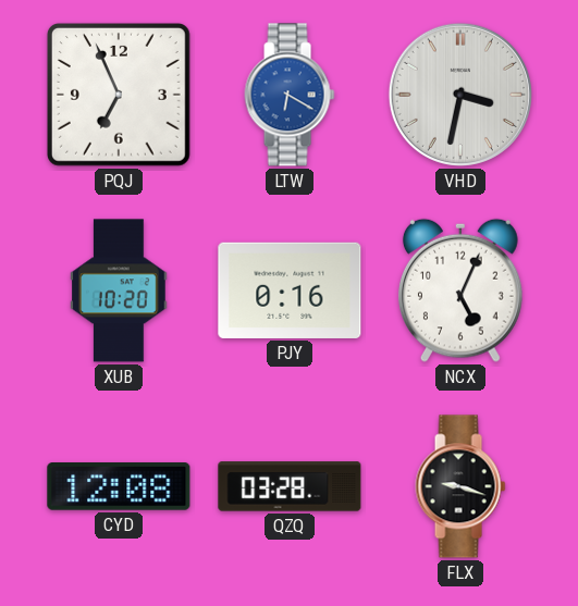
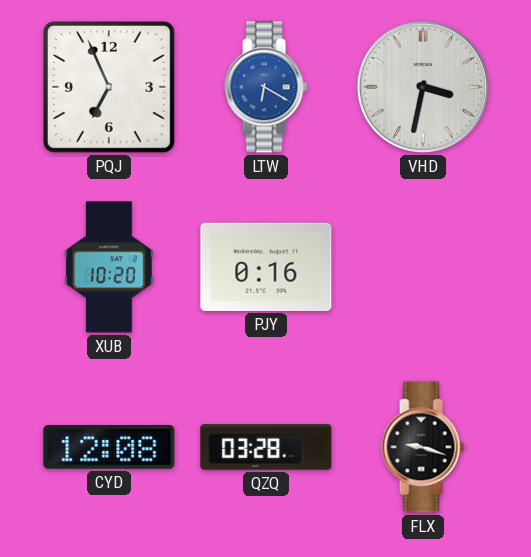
NCX: 5:04 -> none
